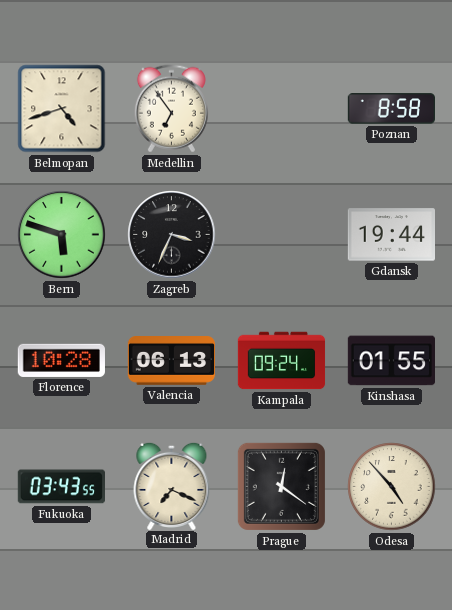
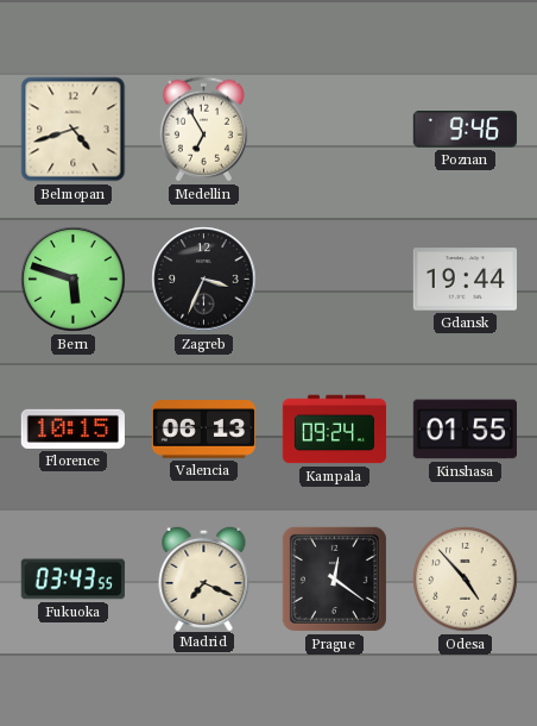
Medellin: 6:54 -> 6:55
Poznan: 8:58 -> 9:46
Florence: 10:28 -> 10:15
